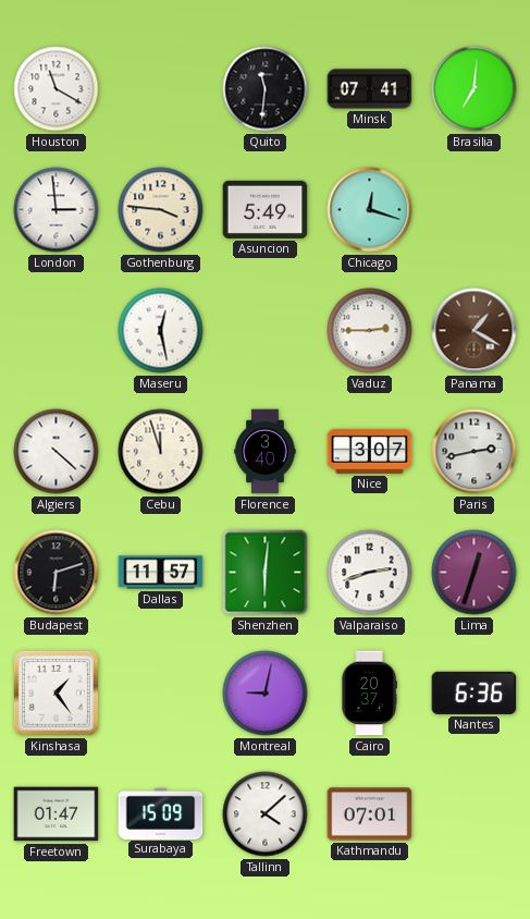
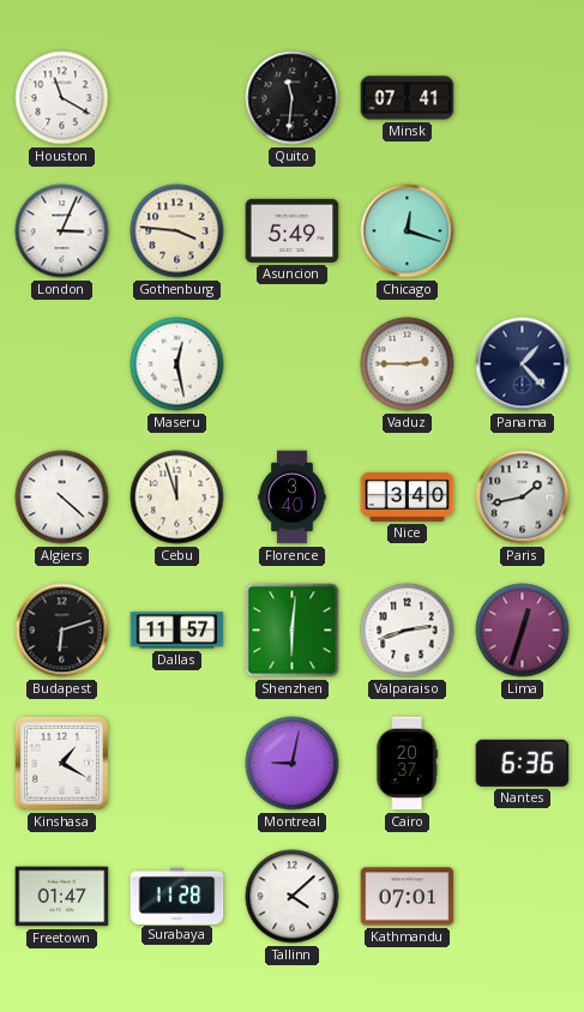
Brasilia: 7:01 -> none
London: 2:59 -> 3:04
Panama: 1:20 -> 1:23
Panama dial: brown -> navy
Nice: 3:07 -> 3:40
Paris: 2:43 -> 1:43
Kinshasa: 1:24 -> 1:20
Surabaya: 15:09 -> 11:28
